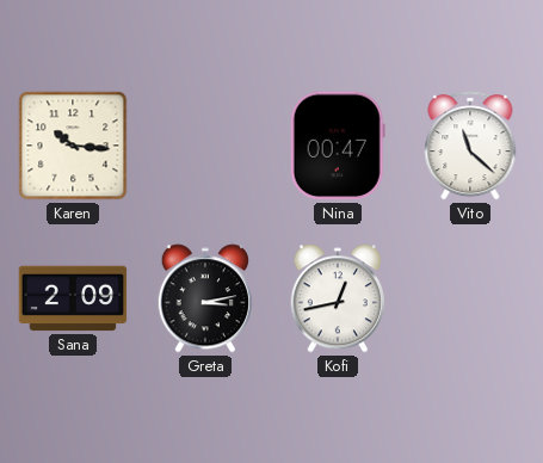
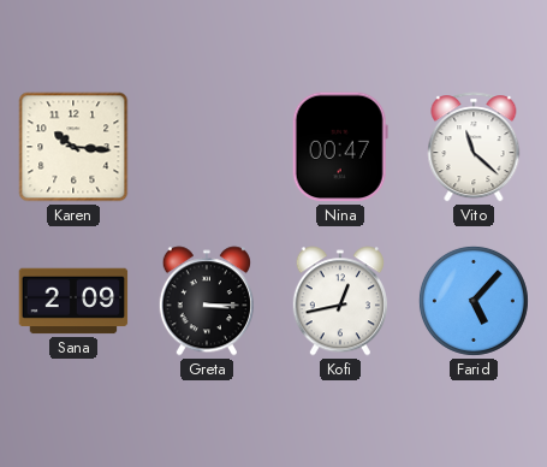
Greta: 3:13 -> 3:15
Farid: none -> 5:07
